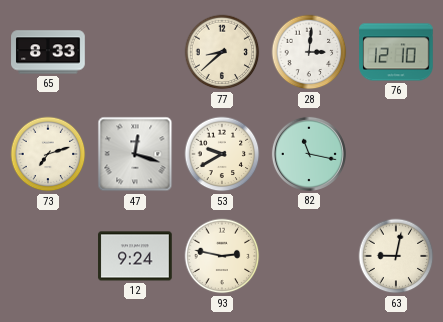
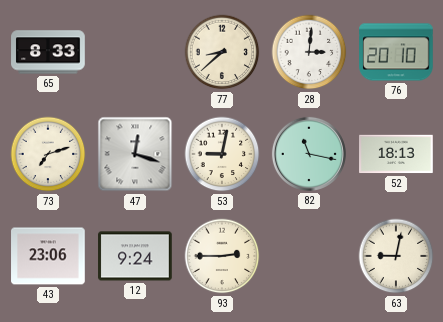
76: 12:10 -> 20:10
53: 9:40 -> 9:02
52: none -> 18:13
43: none -> 23:06
93: 2:47 -> 2:45
